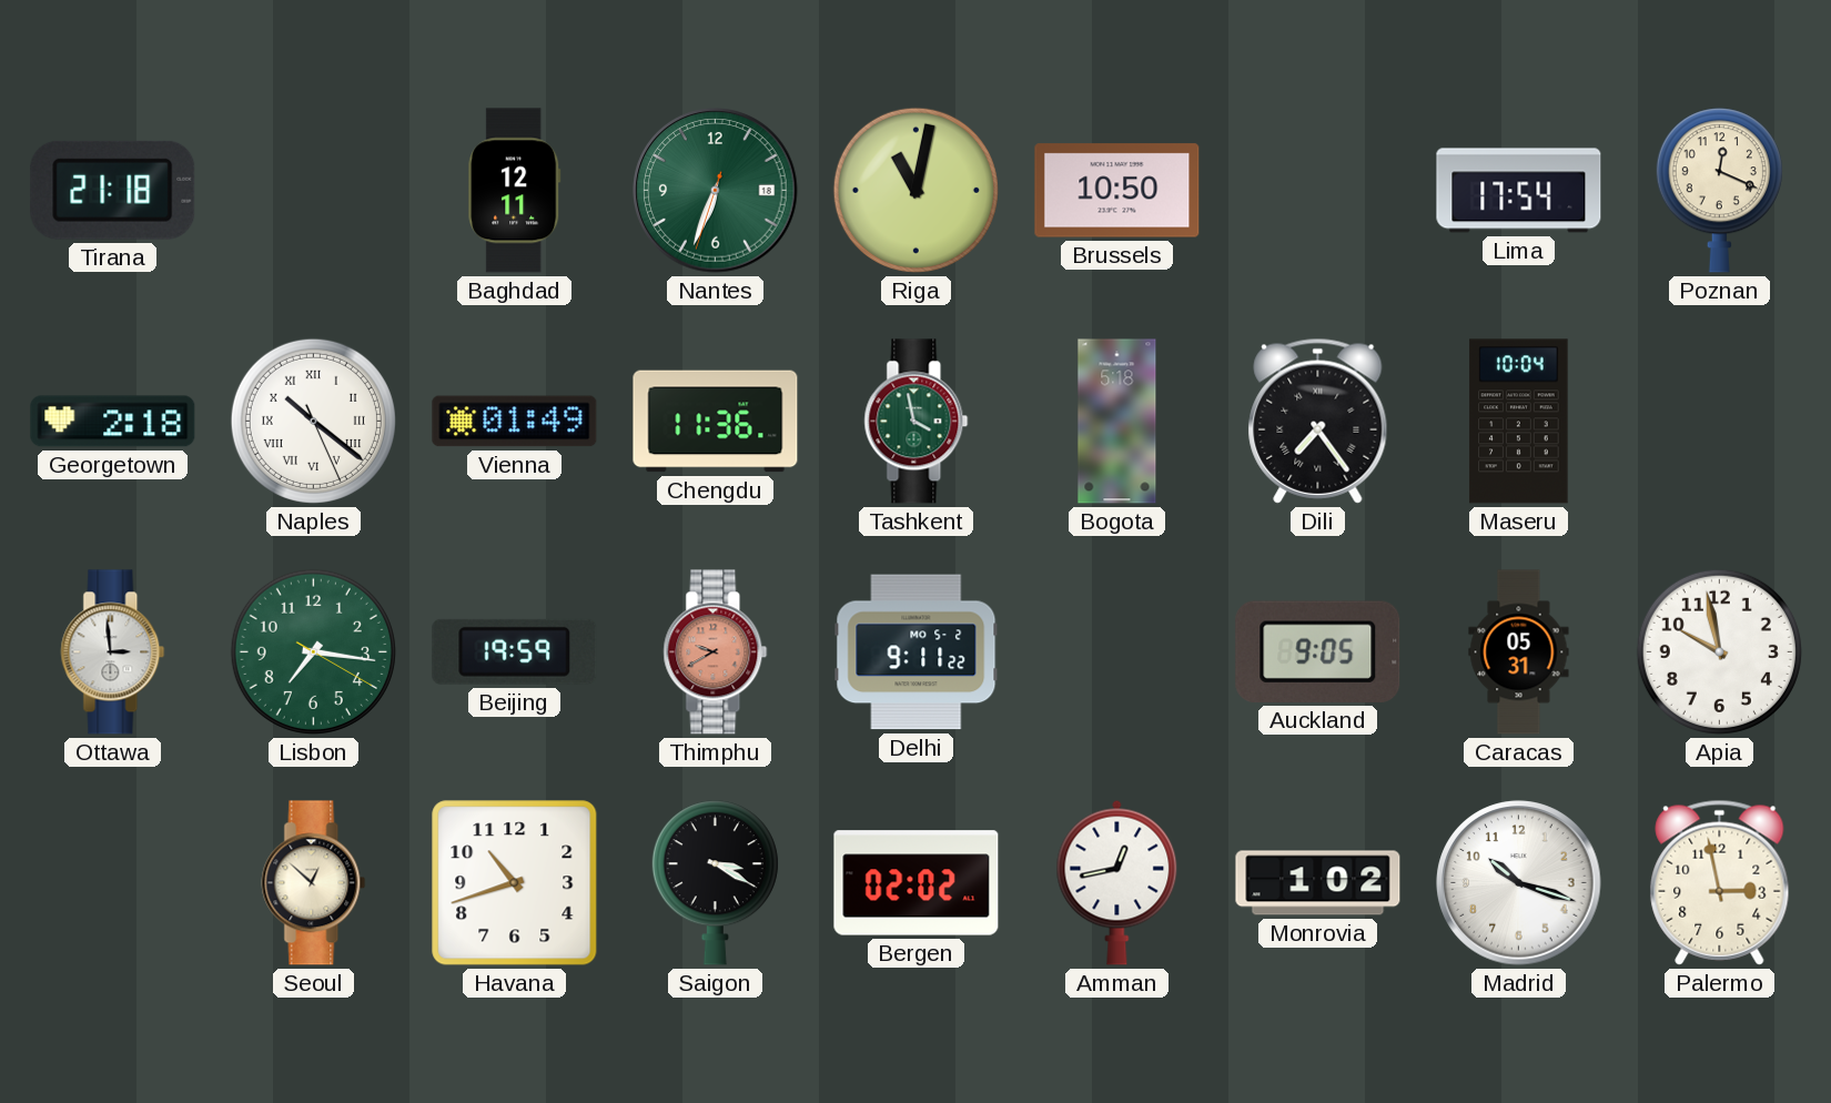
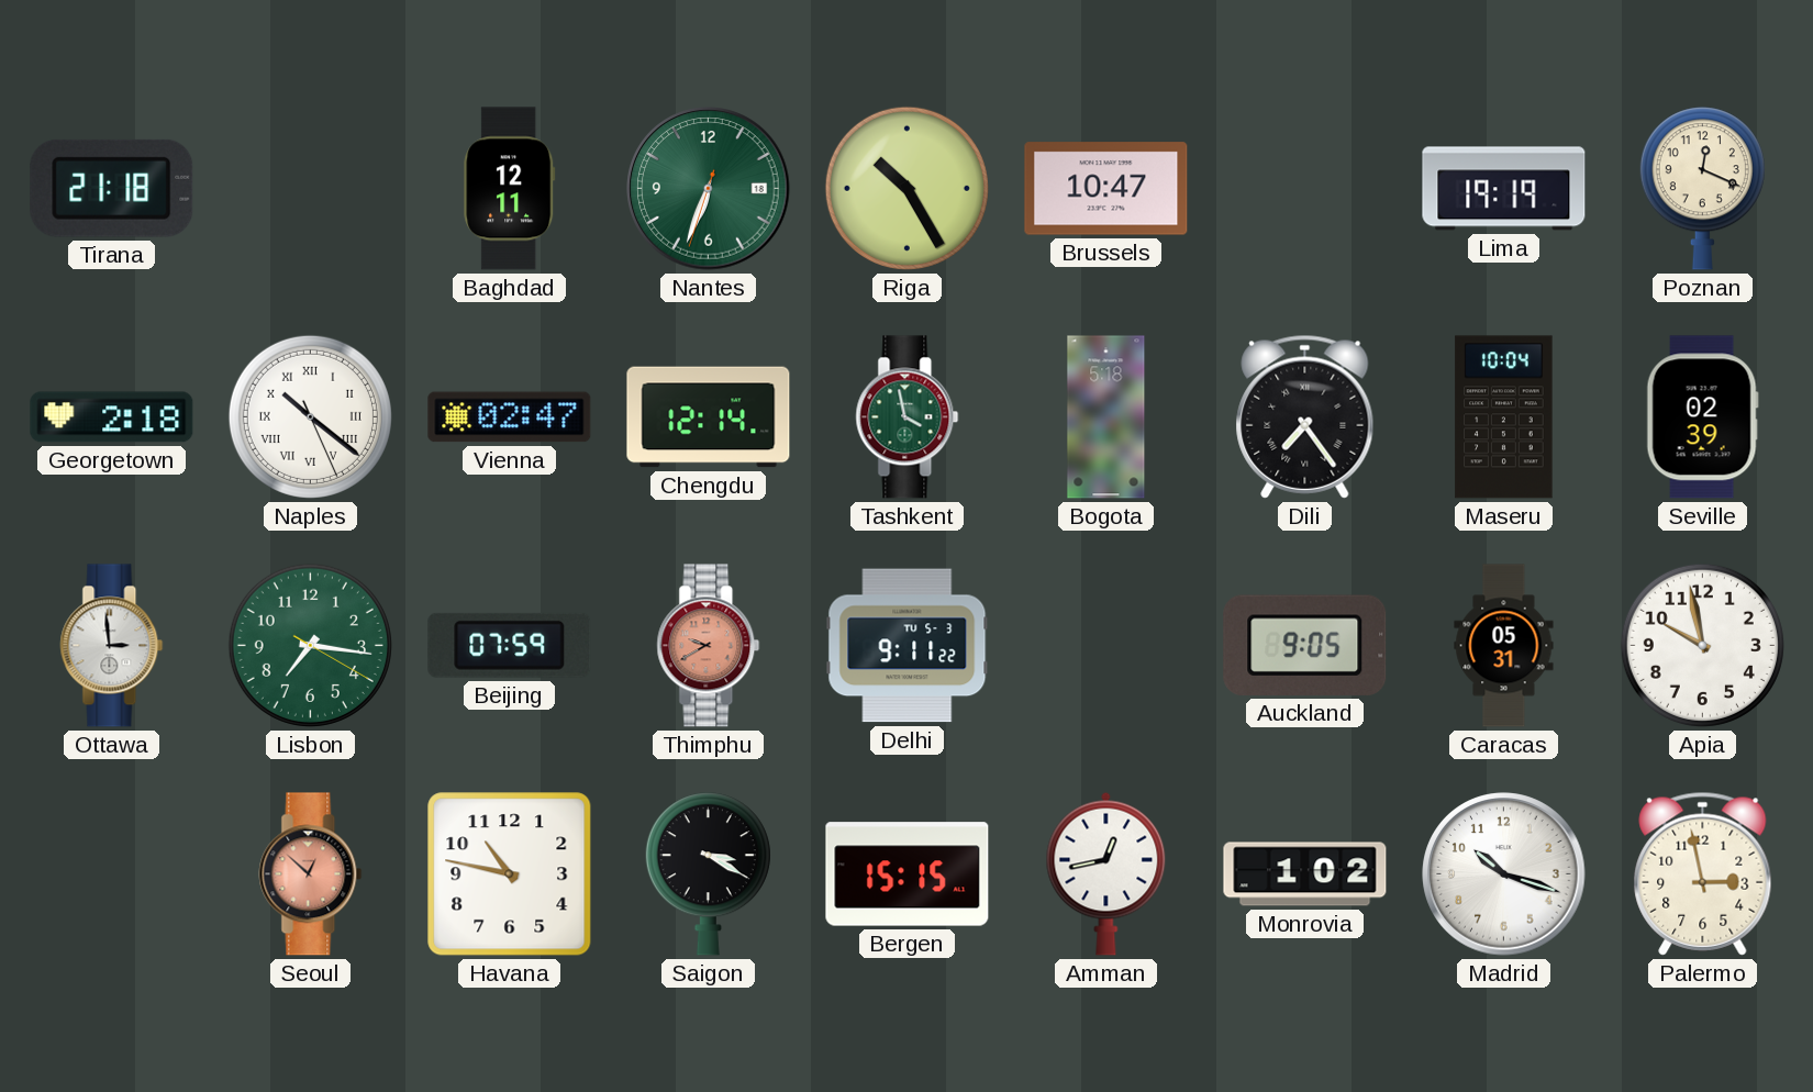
Riga: 11:02 -> 10:25
Brussels: 10:50 -> 10:47
Lima: 17:54 -> 19:19
Vienna: 01:49 -> 02:47
Chengdu: 11:36 -> 12:14
Seville: none -> 02:39
Beijing: 19:59 -> 07:59
Delhi date: MO 5-2 -> TU 5-3
Seoul dial: cream -> salmon
Havana: 10:42 -> 10:47
Bergen: 02:02 -> 15:15
